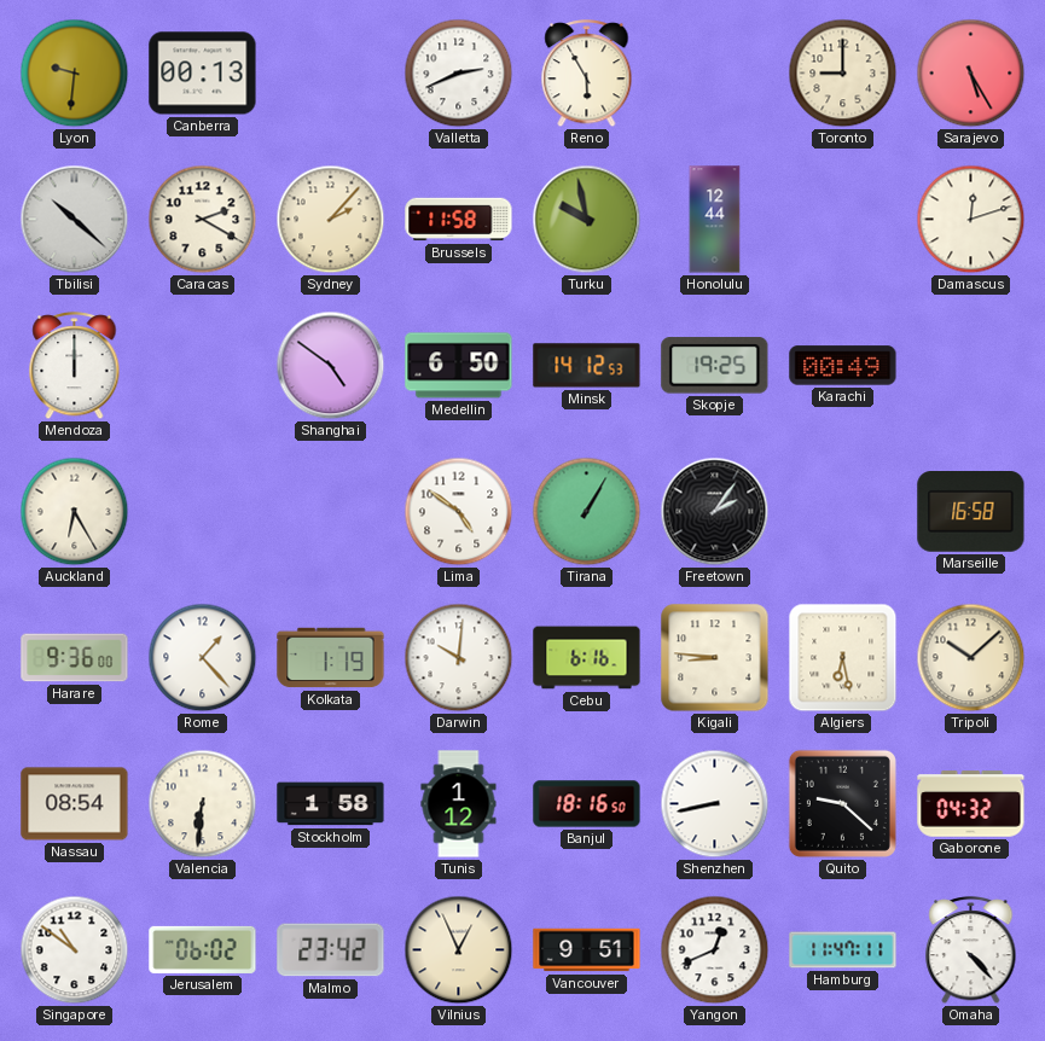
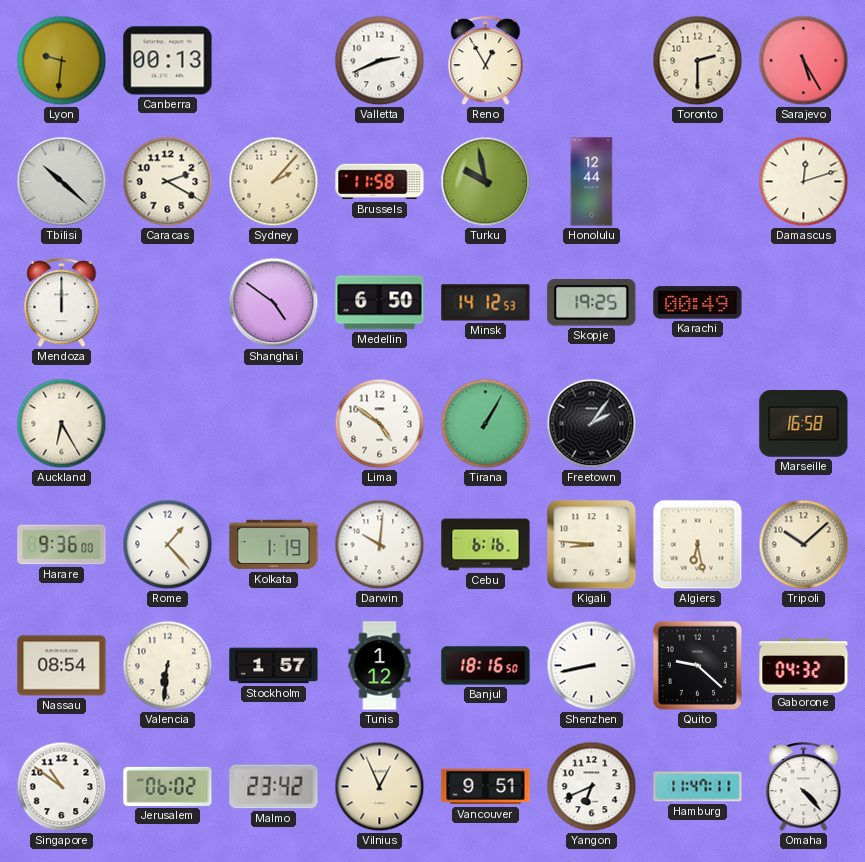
Reno: 5:55 -> 12:55
Toronto: 9:00 -> 2:30
Stockholm: 1:58 -> 1:57
Yangon: 12:41 -> 6:41
